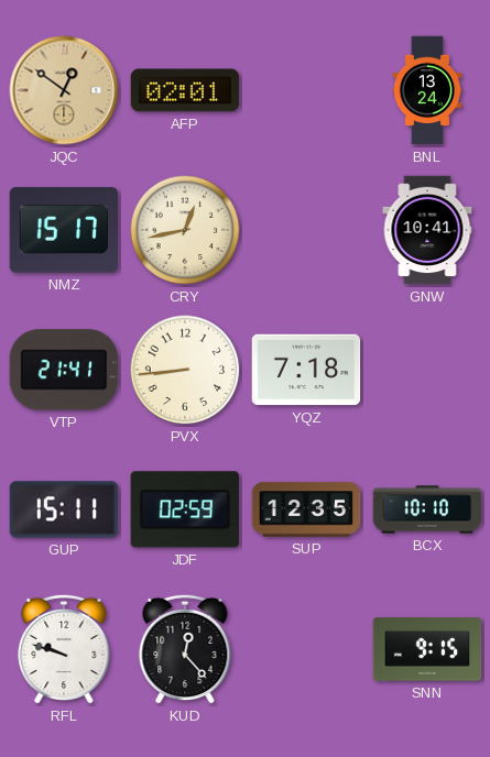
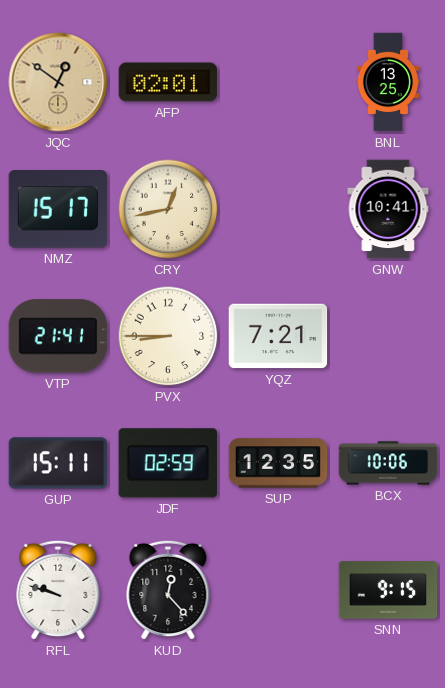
BNL: 13:24 -> 13:25
PVX: 8:44 -> 8:45
YQZ: 7:18 -> 7:21
BCX: 10:10 -> 10:06
